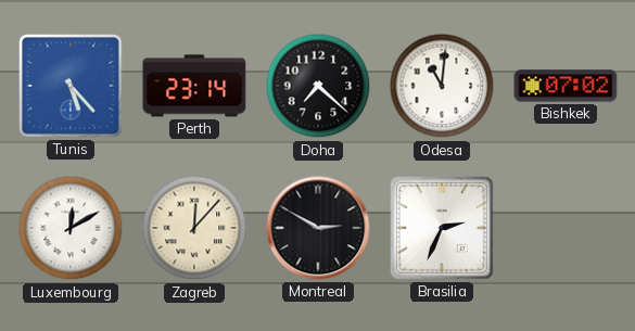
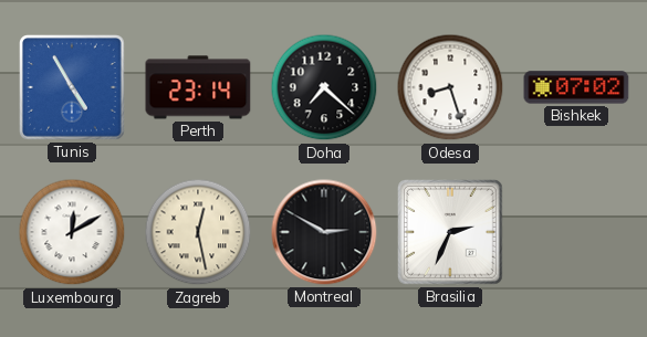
Tunis: 5:23 -> 4:55
Odesa: 11:01 -> 8:27
Zagreb: 12:07 -> 12:28
